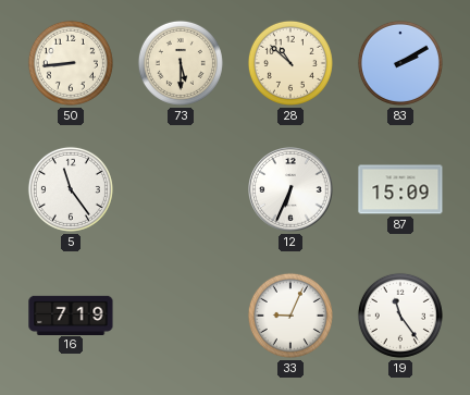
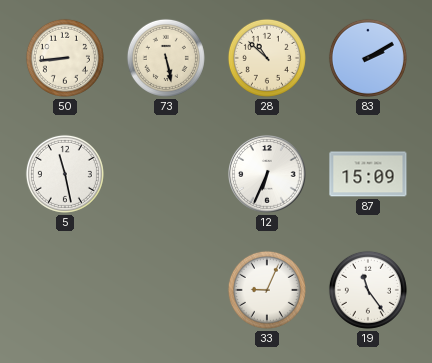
73: 5:30 -> 5:28
5: 11:24 -> 11:28
16: 7:19 -> none
